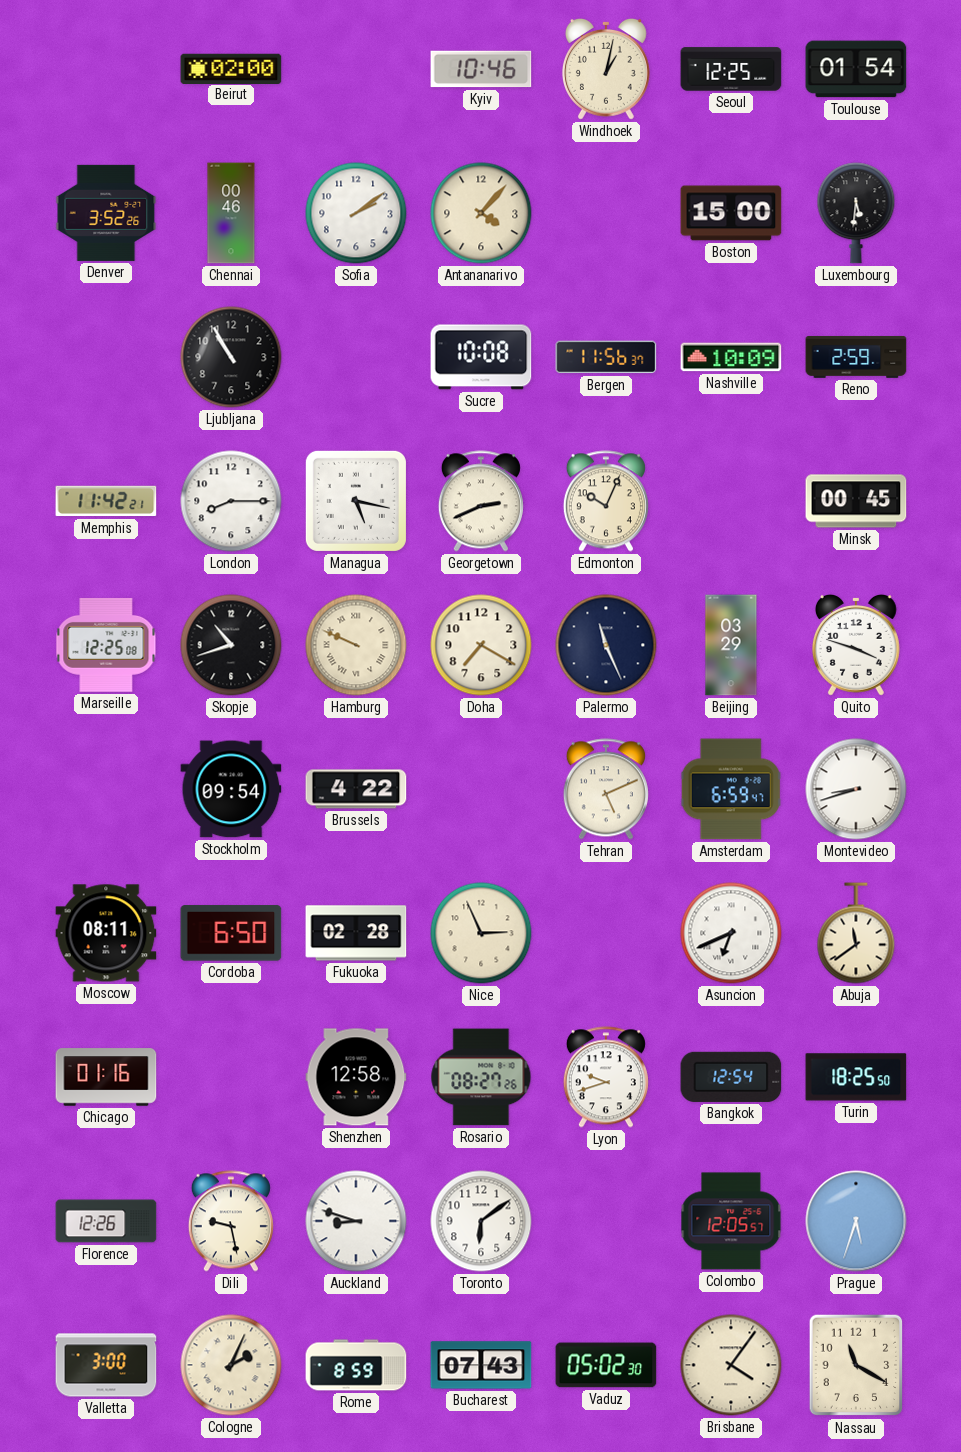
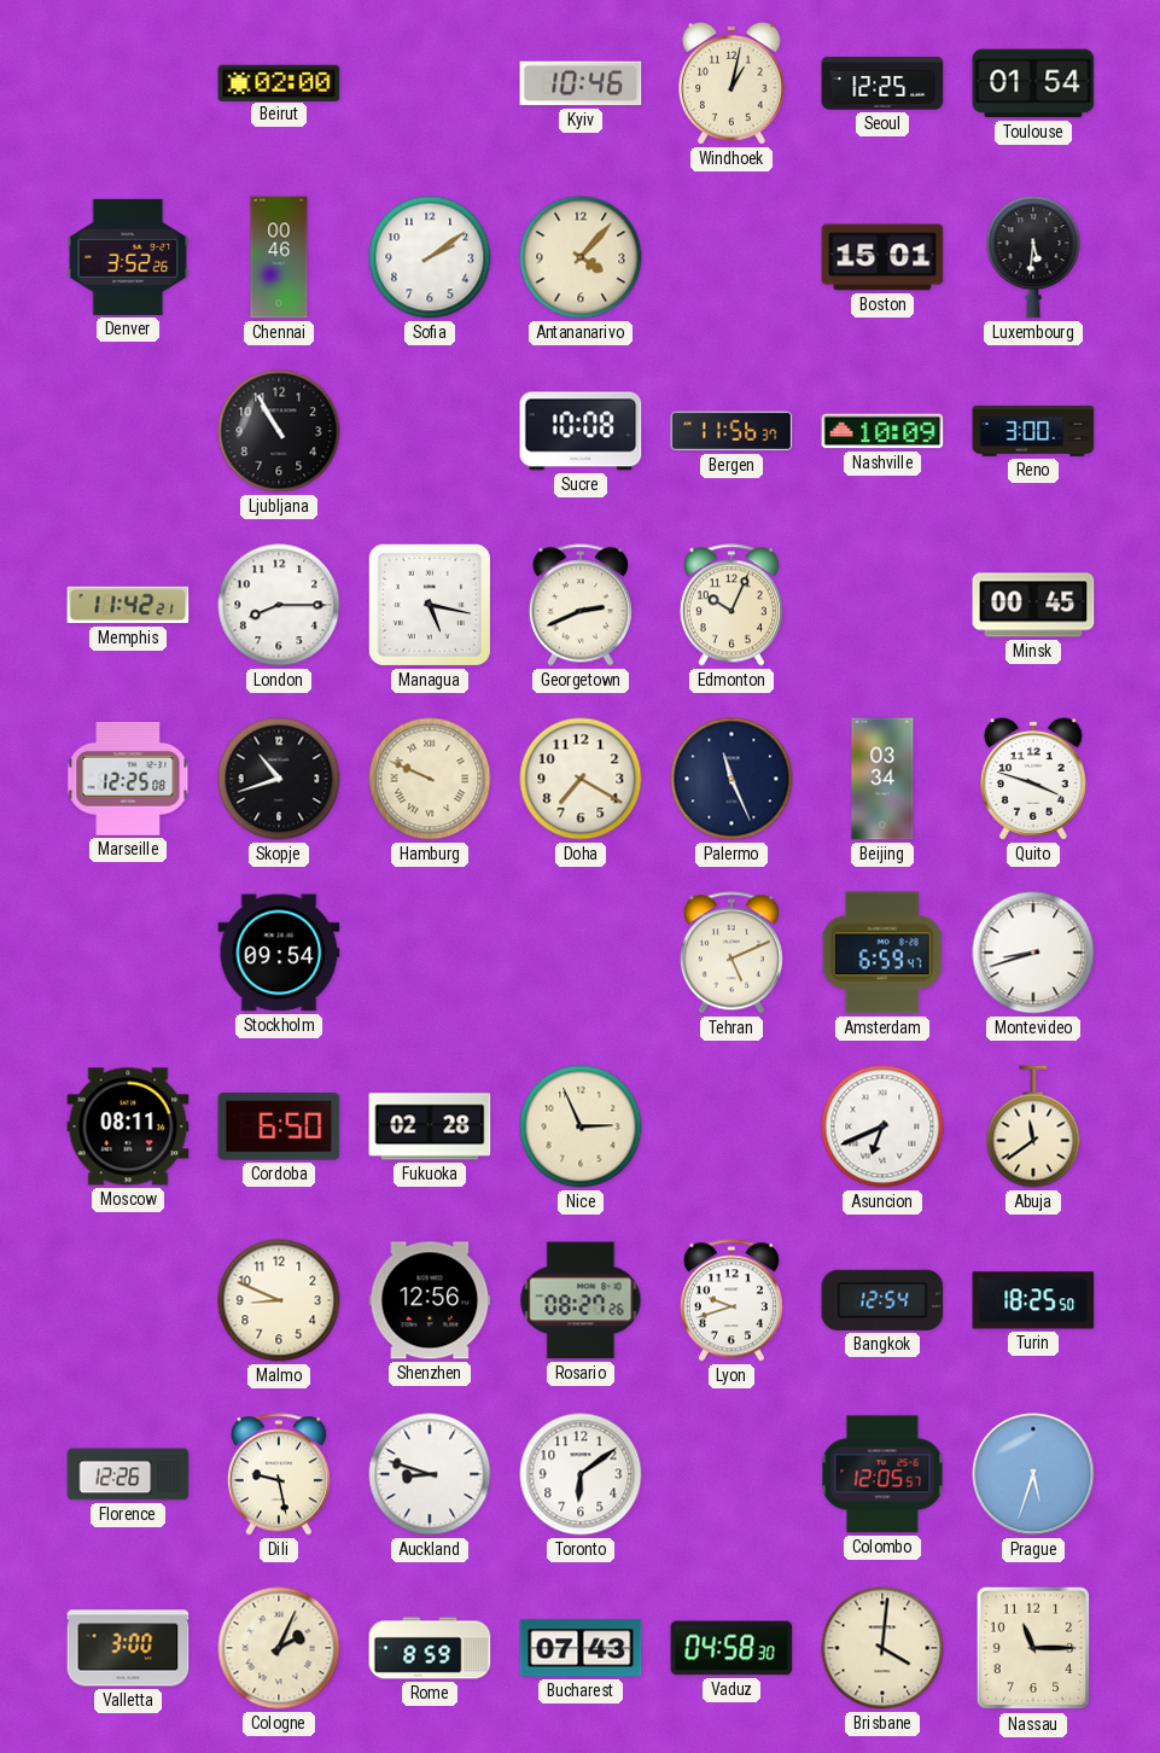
Boston: 15:00 -> 15:01
Reno: 2:59 -> 3:00
Beijing: 03:29 -> 03:34
Brussels: 4:22 -> none
Chicago: 01:16 -> none
Malmo: none -> 8:49
Shenzhen: 12:58 -> 12:56
Vaduz: 05:02 -> 04:58
Brisbane: 4:06 -> 4:01
Nassau: 11:20 -> 11:15
